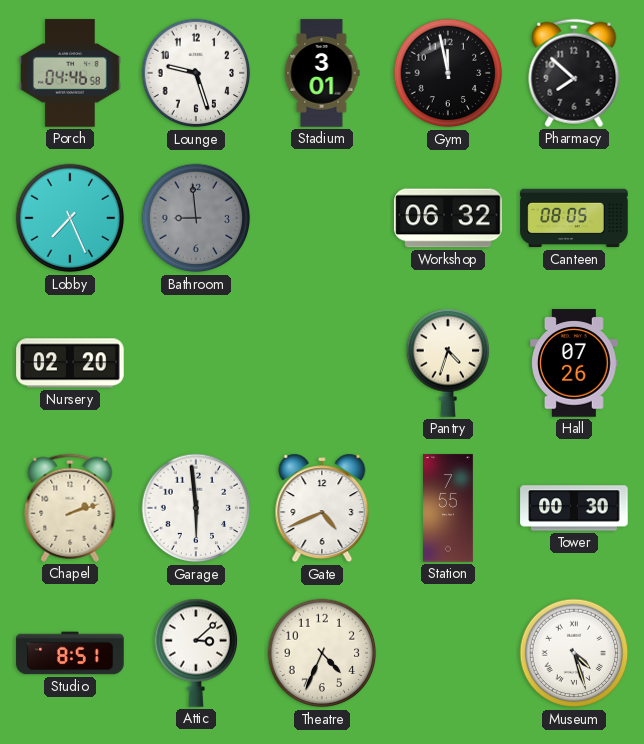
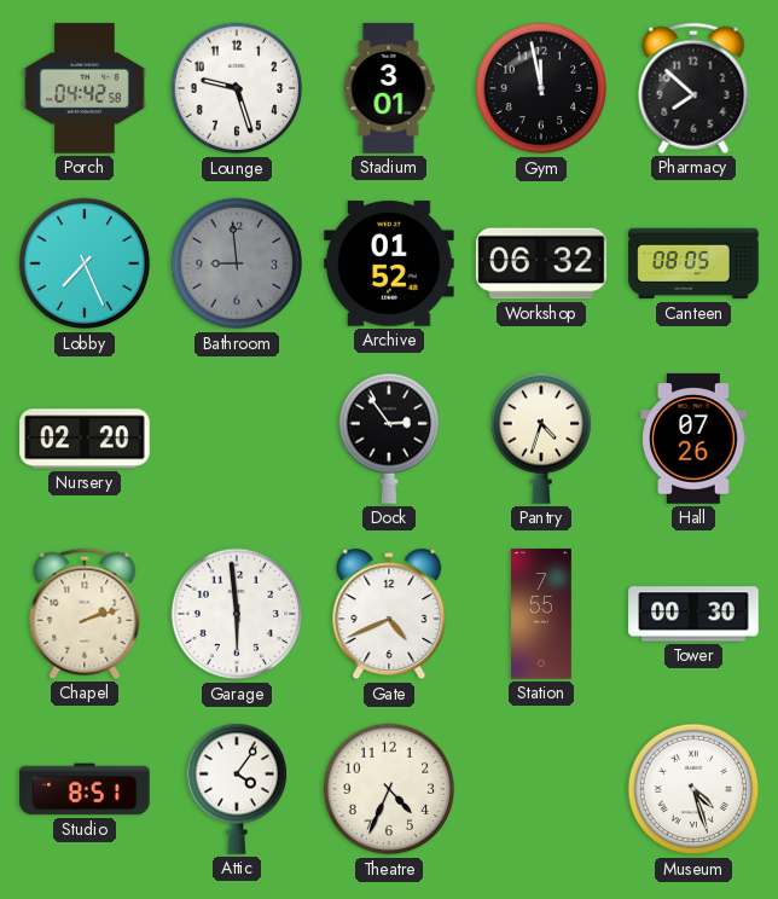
Porch: 04:46 -> 04:42
Archive: none -> 01:52
Dock: none -> 2:54
Attic: 3:08 -> 4:06
